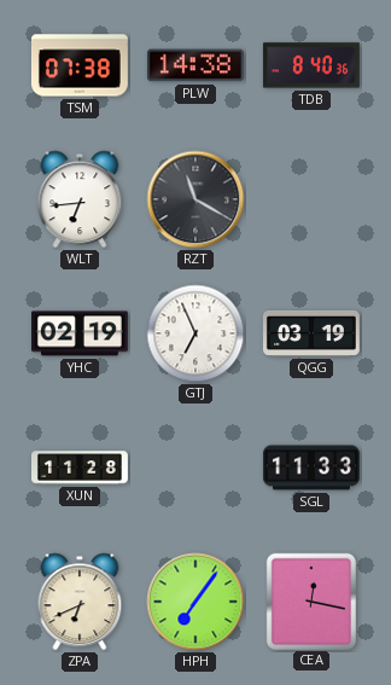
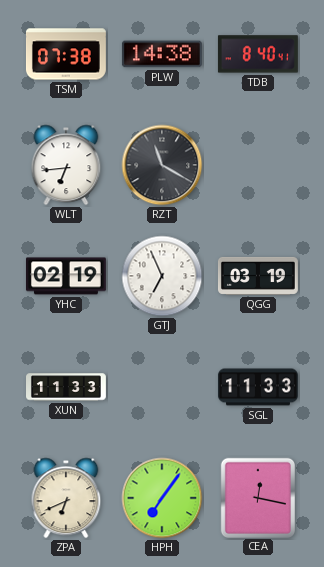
TDB: 8:40:36 -> 8:40:41
XUN: 11:28 -> 11:33
